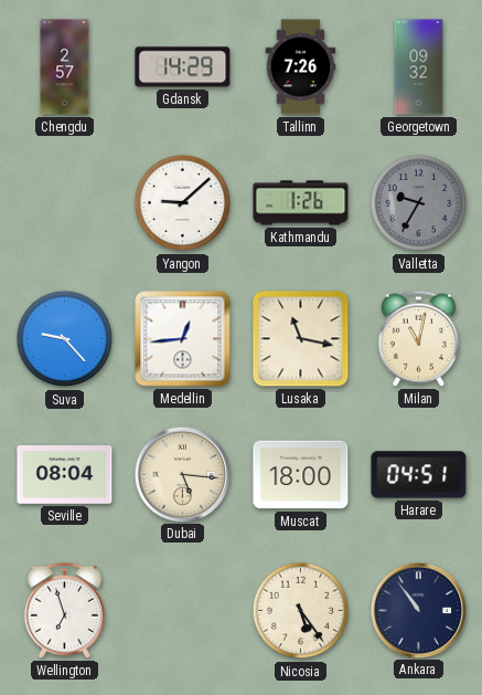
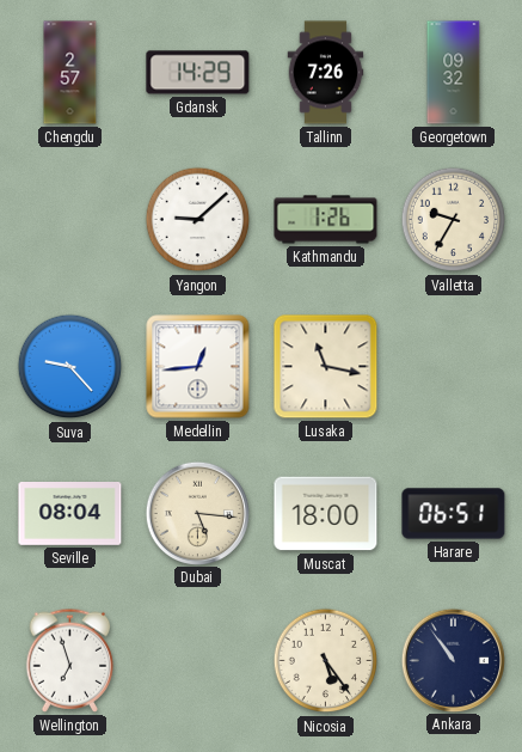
Valletta dial: grey -> cream
Milan: 11:02 -> none
Harare: 04:51 -> 06:51
